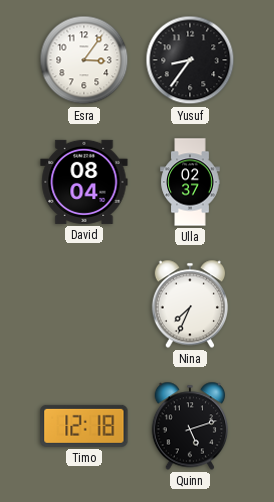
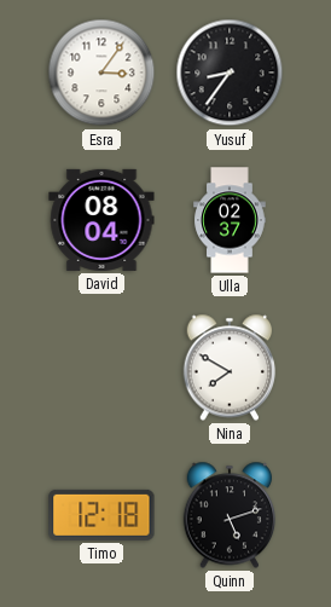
Nina: 7:34 -> 7:50
